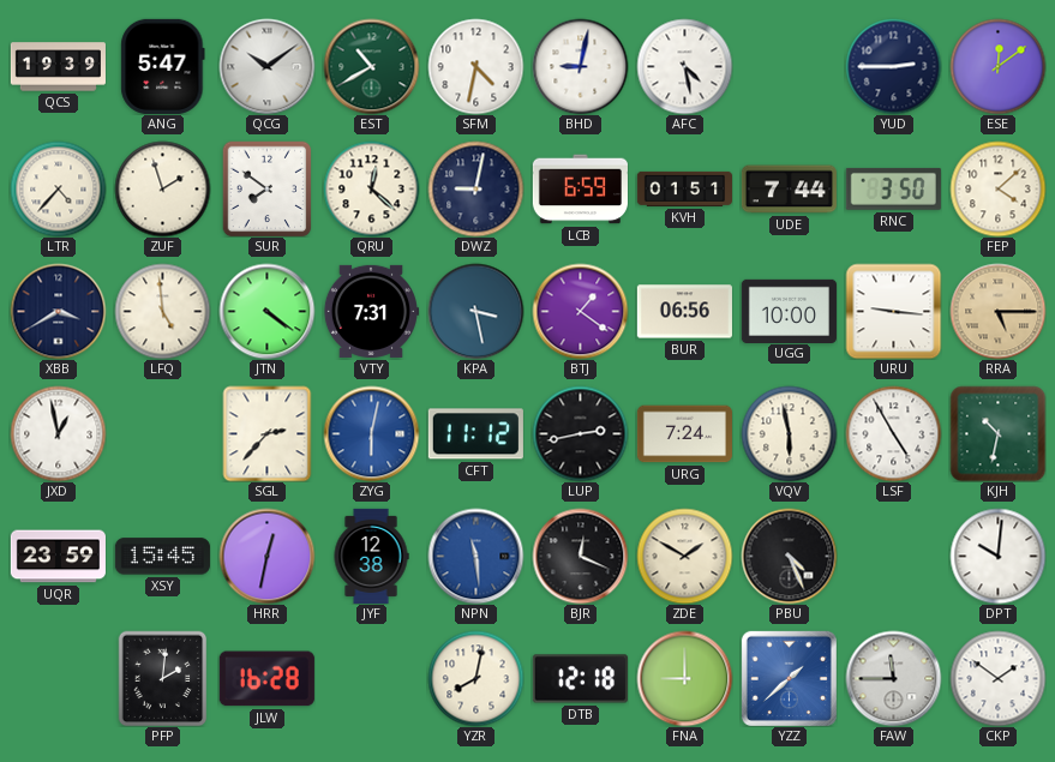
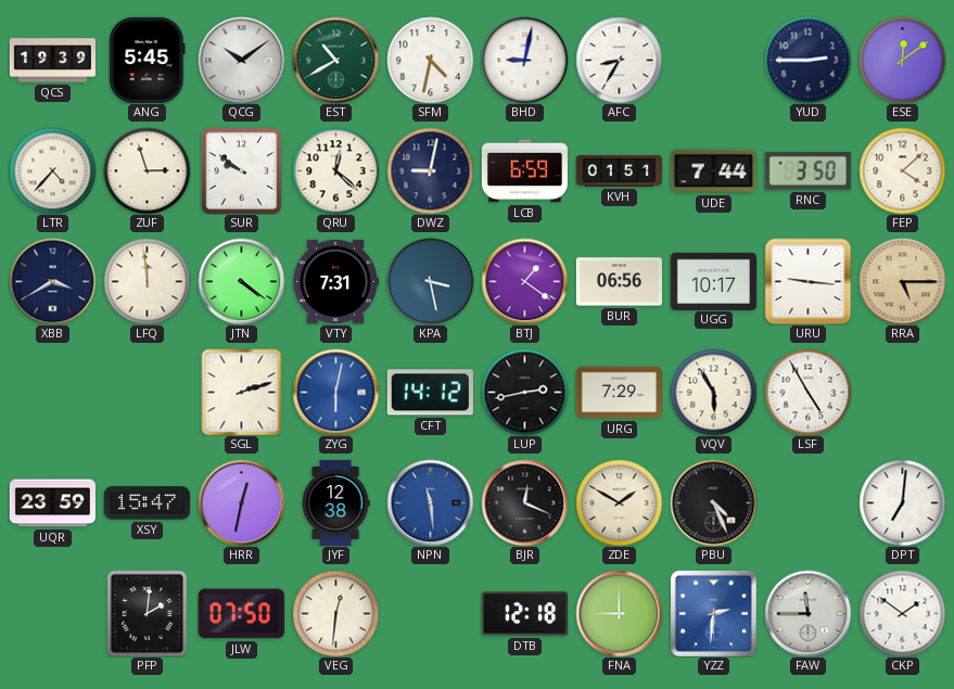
ANG: 5:47 -> 5:45
AFC: 4:28 -> 8:35
ZUF: 1:57 -> 2:57
SUR: 7:51 -> 9:51
LFQ: 4:59 -> 11:59
UGG: 10:00 -> 10:17
JXD: 12:58 -> none
SGL: 2:37 -> 2:12
CFT: 11:12 -> 14:12
URG: 7:24 -> 7:29
VQV: 5:58 -> 5:55
KJH: 10:32 -> none
XSY: 15:45 -> 15:47
DPT: 10:01 -> 7:01
JLW: 16:28 -> 07:50
VEG: none -> 12:31
YZR: 8:02 -> none
YZZ: 1:38 -> 2:31
